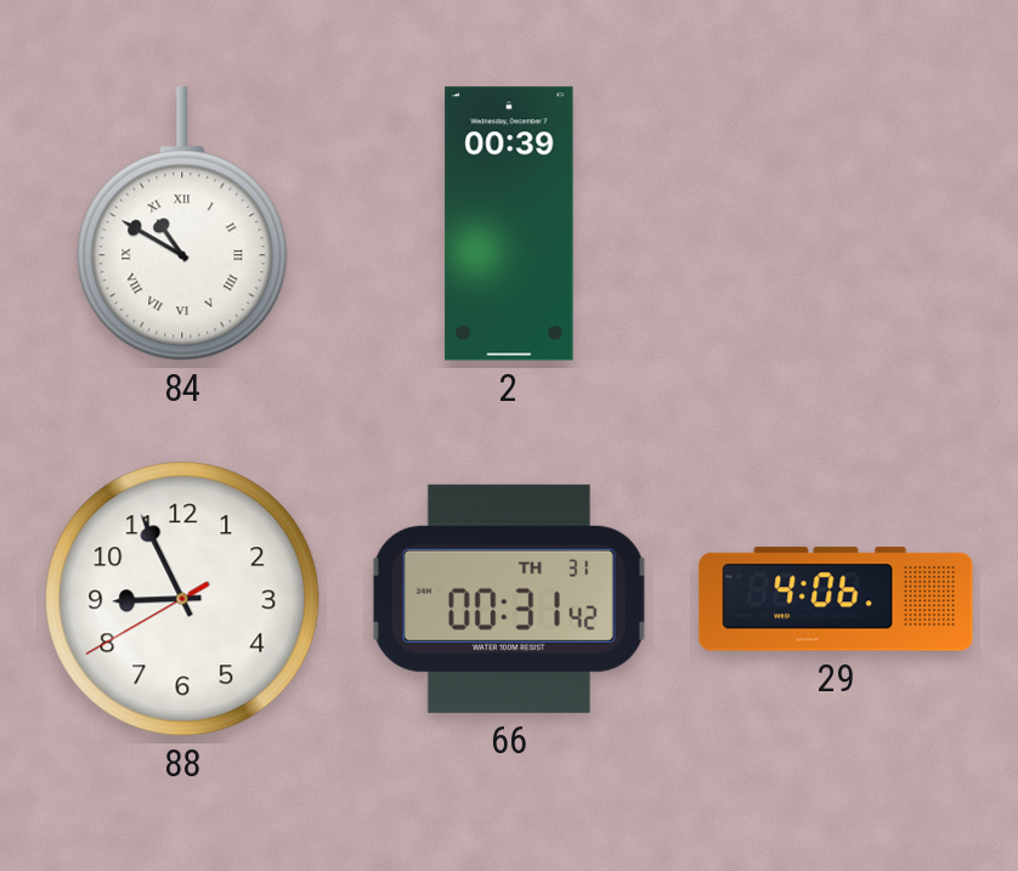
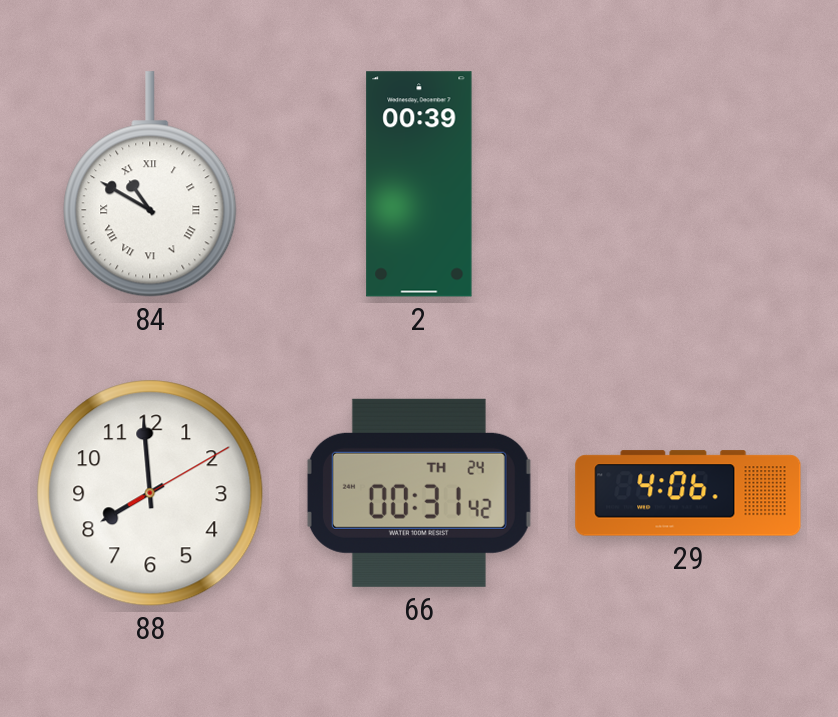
88: 8:55 -> 7:59
66 date: TH 31 -> TH 24
